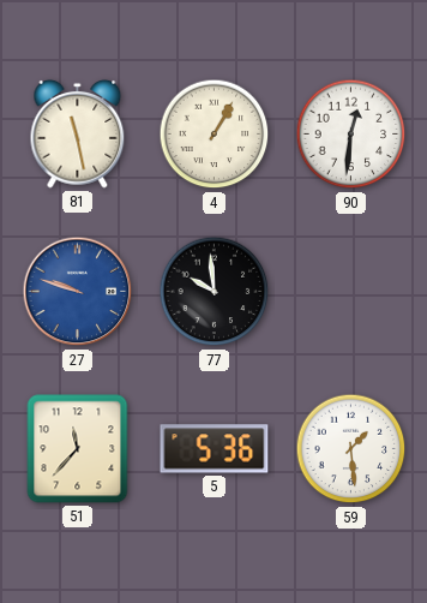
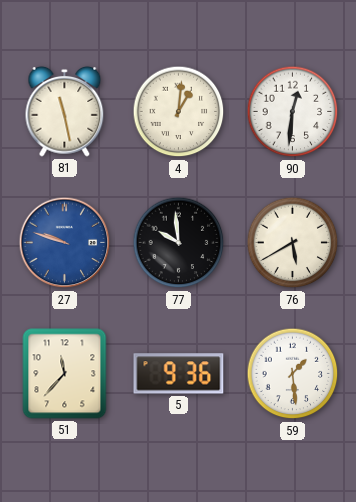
4: 1:05 -> 1:01
76: none -> 5:40
5: 5:36 -> 9:36
